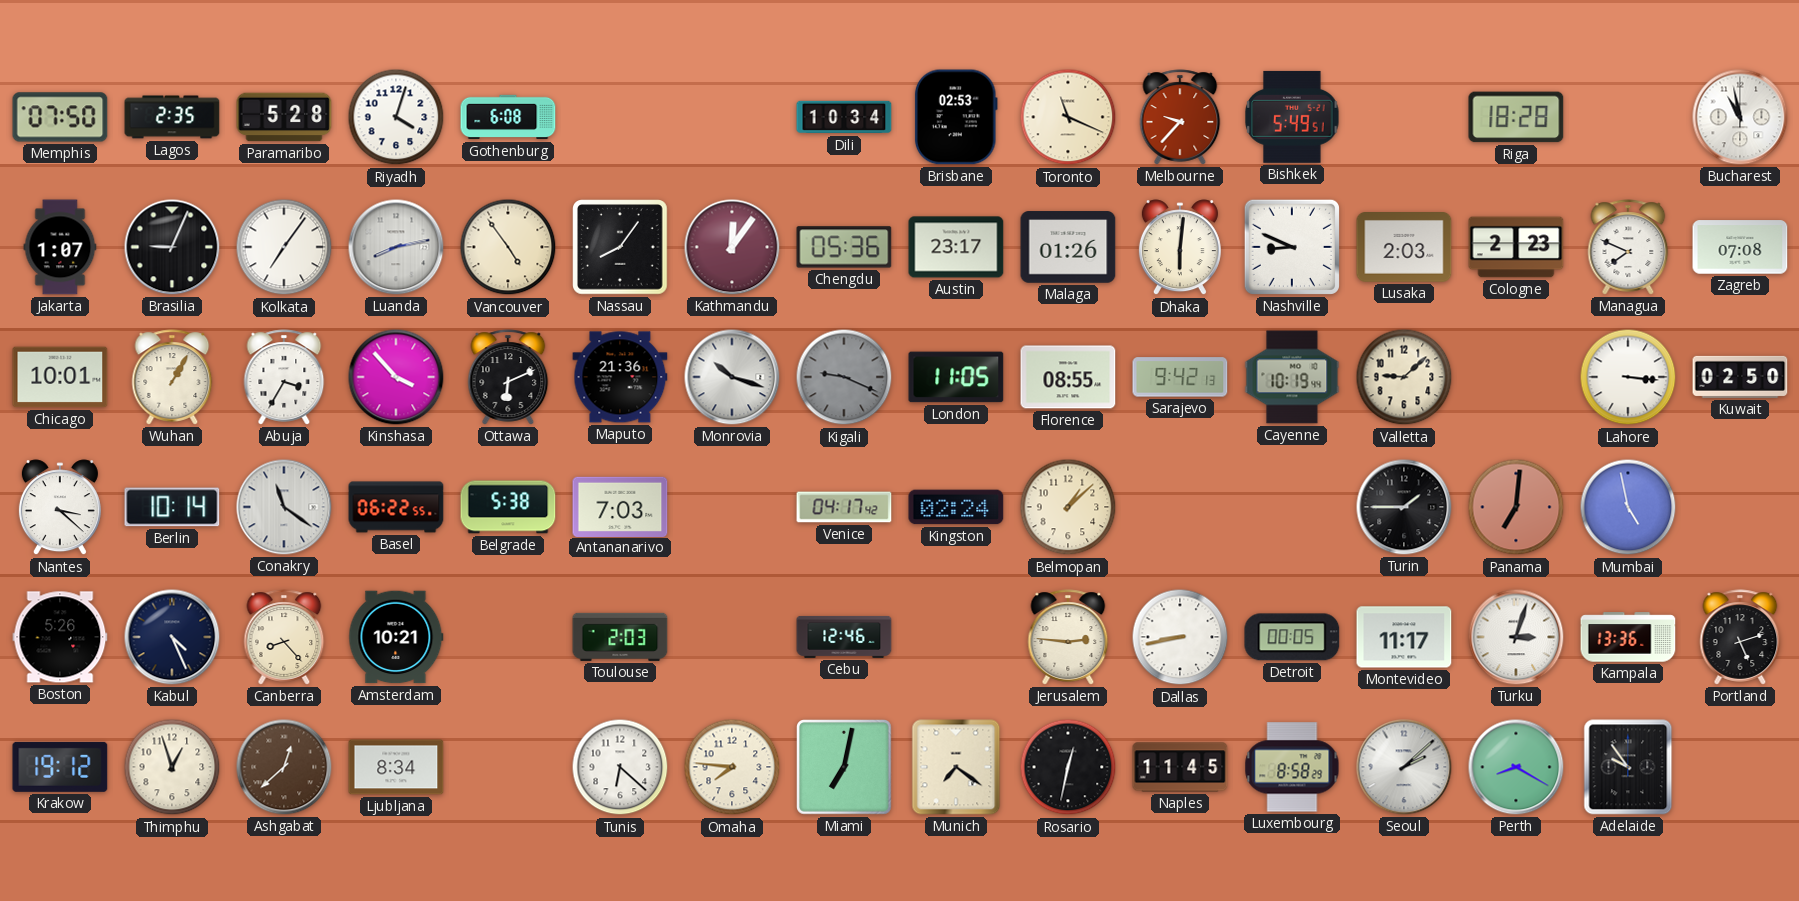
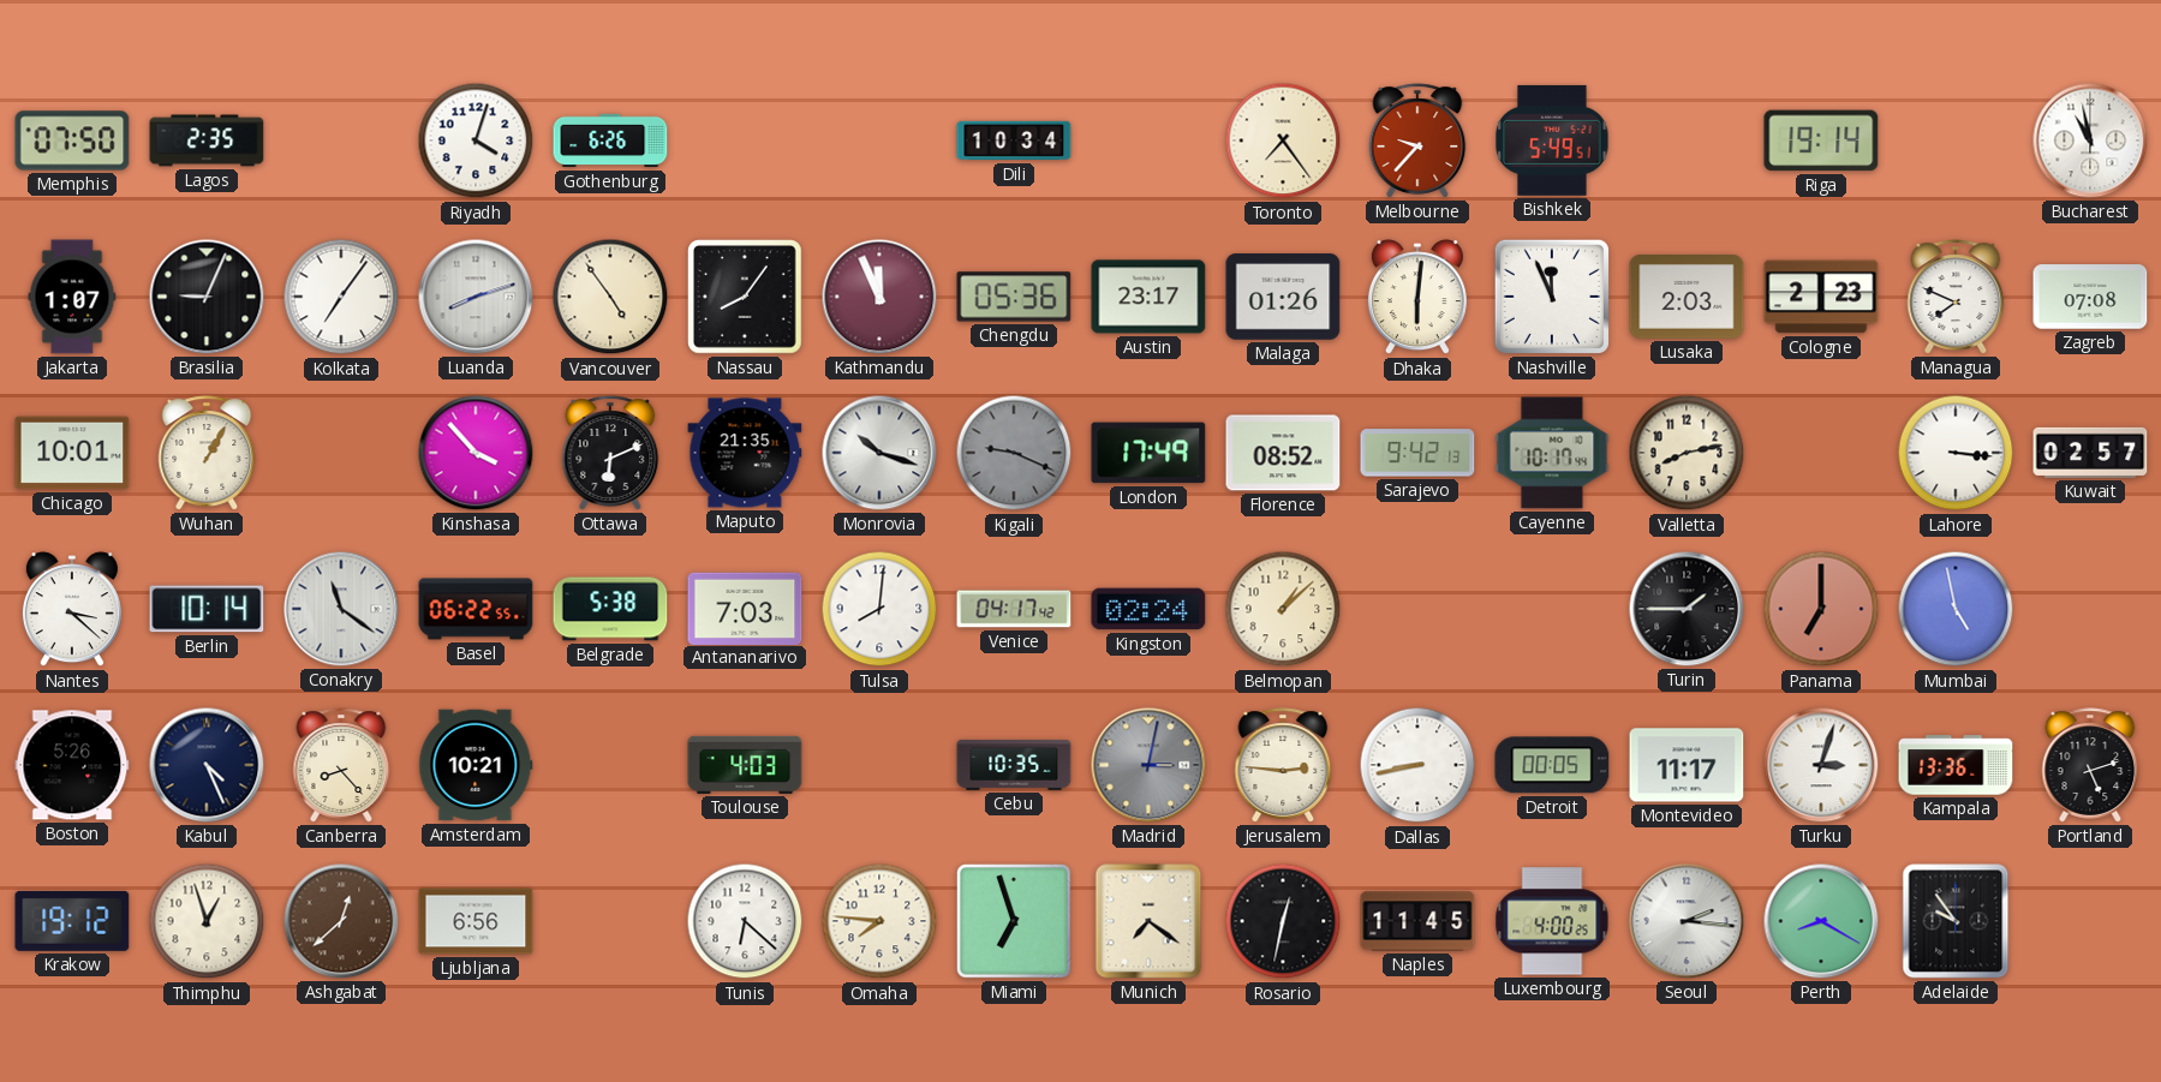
Paramaribo: 5:28 -> none
Gothenburg: 6:08 -> 6:26
Brisbane: 02:53 -> none
Toronto: 11:19 -> 7:24
Riga: 18:28 -> 19:14
Luanda: 8:13 -> 8:12
Kathmandu: 12:06 -> 11:56
Nashville: 8:49 -> 11:56
Abuja: 3:35 -> none
Maputo: 21:36 -> 21:35
London: 11:05 -> 17:49
Florence: 08:55 -> 08:52
Cayenne: 10:19 -> 10:17
Valletta: 9:08 -> 8:13
Kuwait: 02:50 -> 02:57
Tulsa: none -> 8:01
Panama: 7:01 -> 7:00
Toulouse: 2:03 -> 4:03
Cebu: 12:46 -> 10:35
Madrid: none -> 3:02
Ljubljana: 8:34 -> 6:56
Miami: 7:02 -> 6:57
Luxembourg: 8:58 -> 4:00
Seoul: 2:08 -> 2:16
